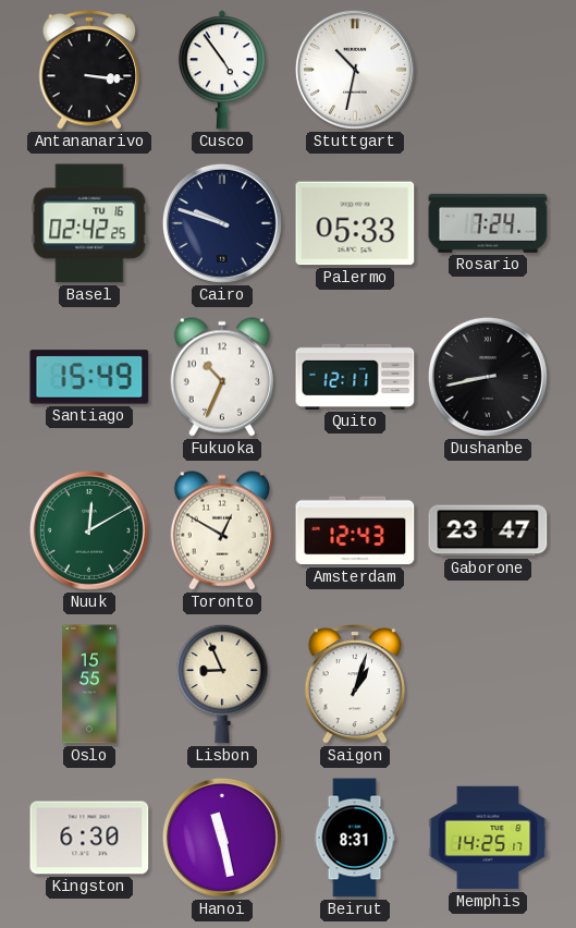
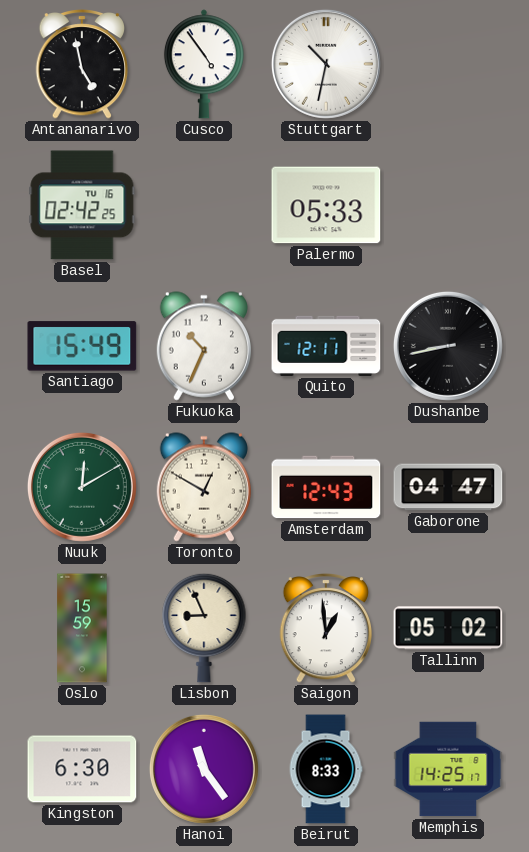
Antananarivo: 3:16 -> 4:58
Cairo: 9:48 -> none
Rosario: 7:24 -> none
Gaborone: 23:47 -> 04:47
Oslo: 15:55 -> 15:59
Saigon: 1:03 -> 12:59
Tallinn: none -> 05:02
Hanoi: 11:28 -> 11:24
Beirut: 8:31 -> 8:33
